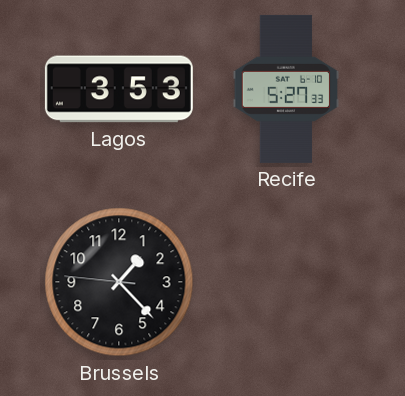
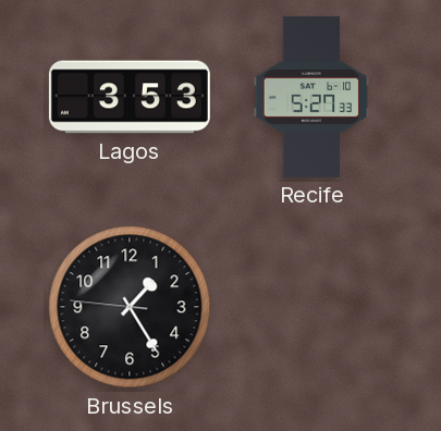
Brussels: 1:22 -> 1:24
